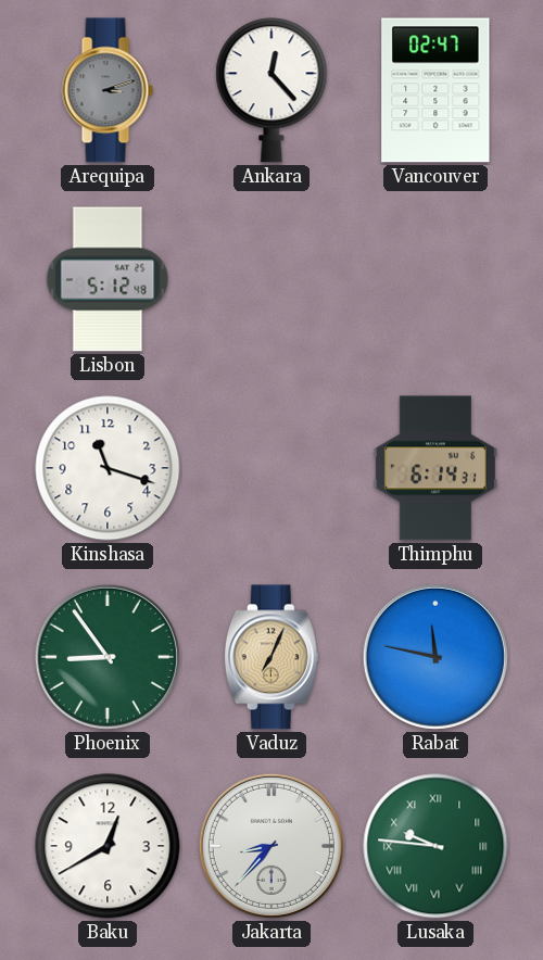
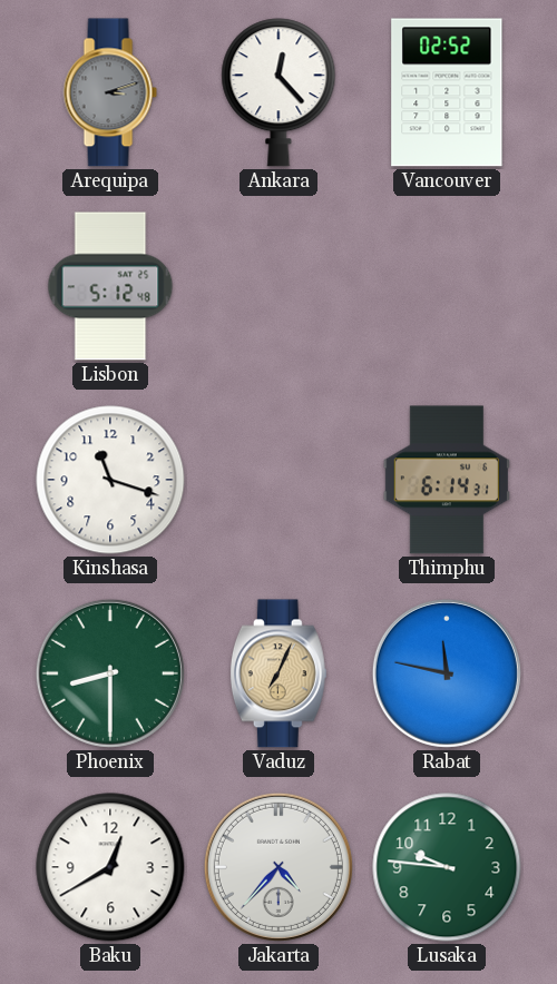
Vancouver: 02:47 -> 02:52
Phoenix: 8:54 -> 8:30
Jakarta: 8:37 -> 4:37
Lusaka numerals: Roman -> Arabic
